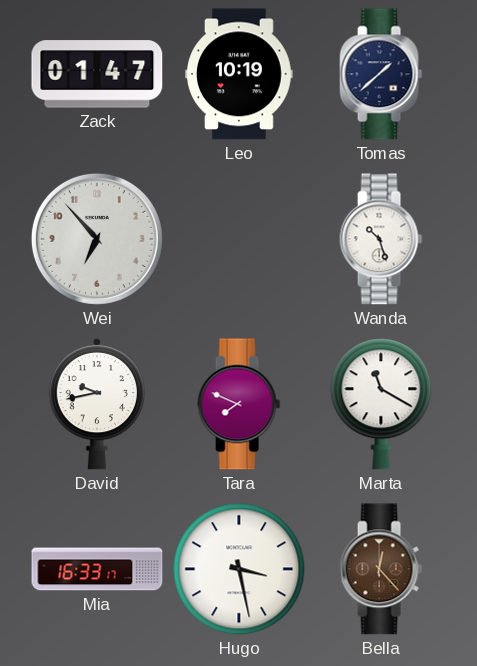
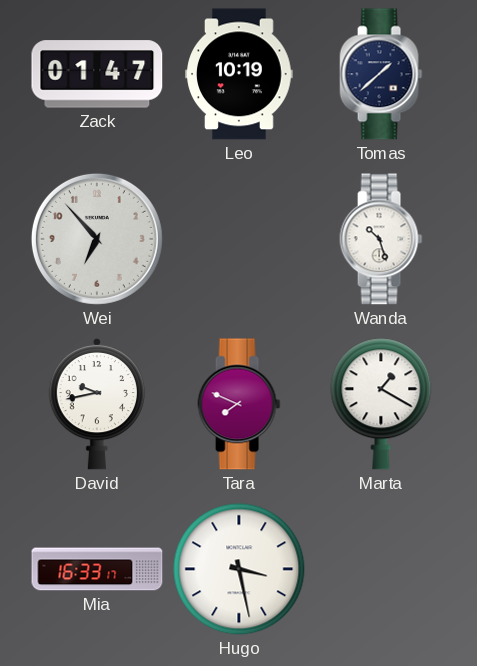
Marta: 11:20 -> 1:20
Bella: 12:23 -> none
